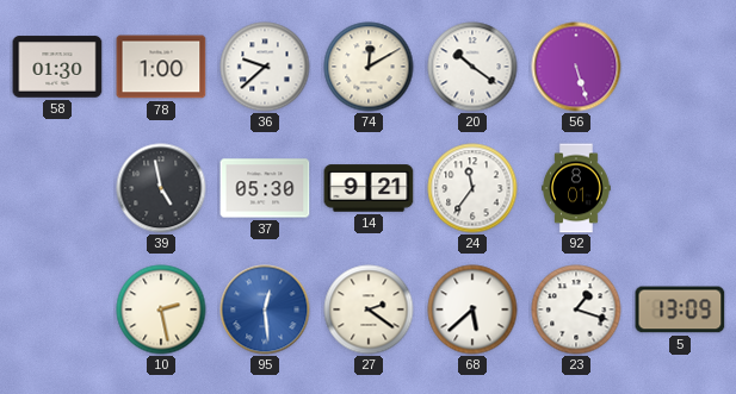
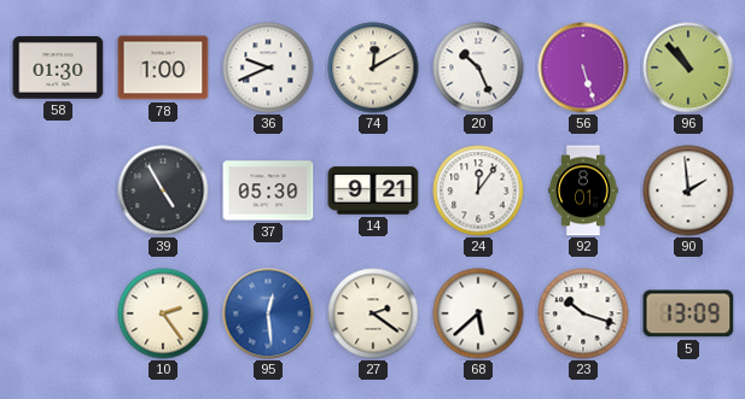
36: 9:38 -> 9:41
20: 10:21 -> 10:26
96: none -> 10:53
39: 4:58 -> 4:55
24: 11:36 -> 12:06
90: none -> 1:59
10: 2:28 -> 2:24
23: 1:18 -> 10:18
